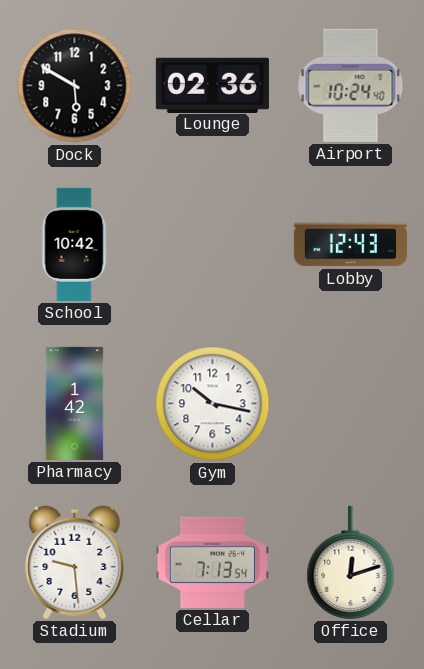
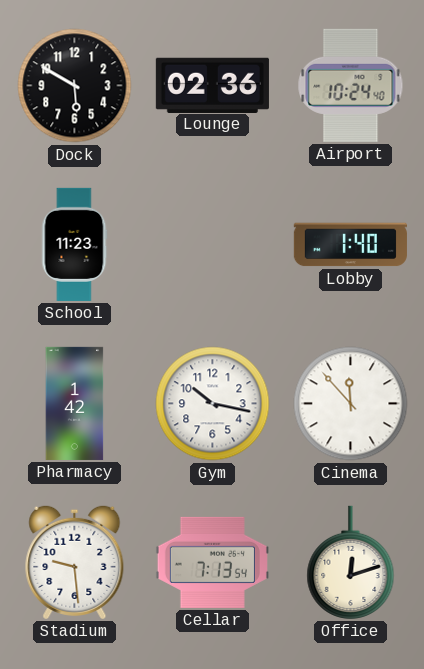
School: 10:42 -> 11:23
Lobby: 12:43 -> 1:40
Cinema: none -> 11:53
